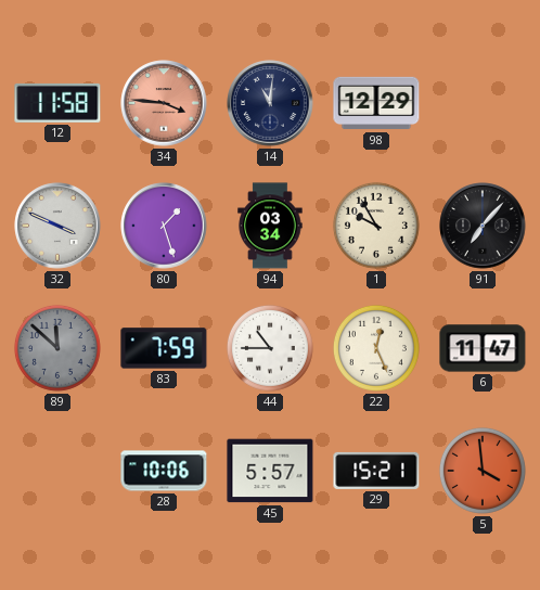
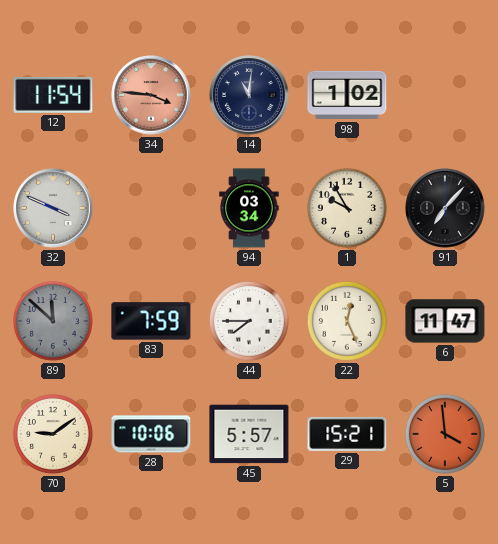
12: 11:58 -> 11:54
98: 12:29 -> 1:02
80: 1:27 -> none
44: 10:45 -> 7:45
70: none -> 9:09
